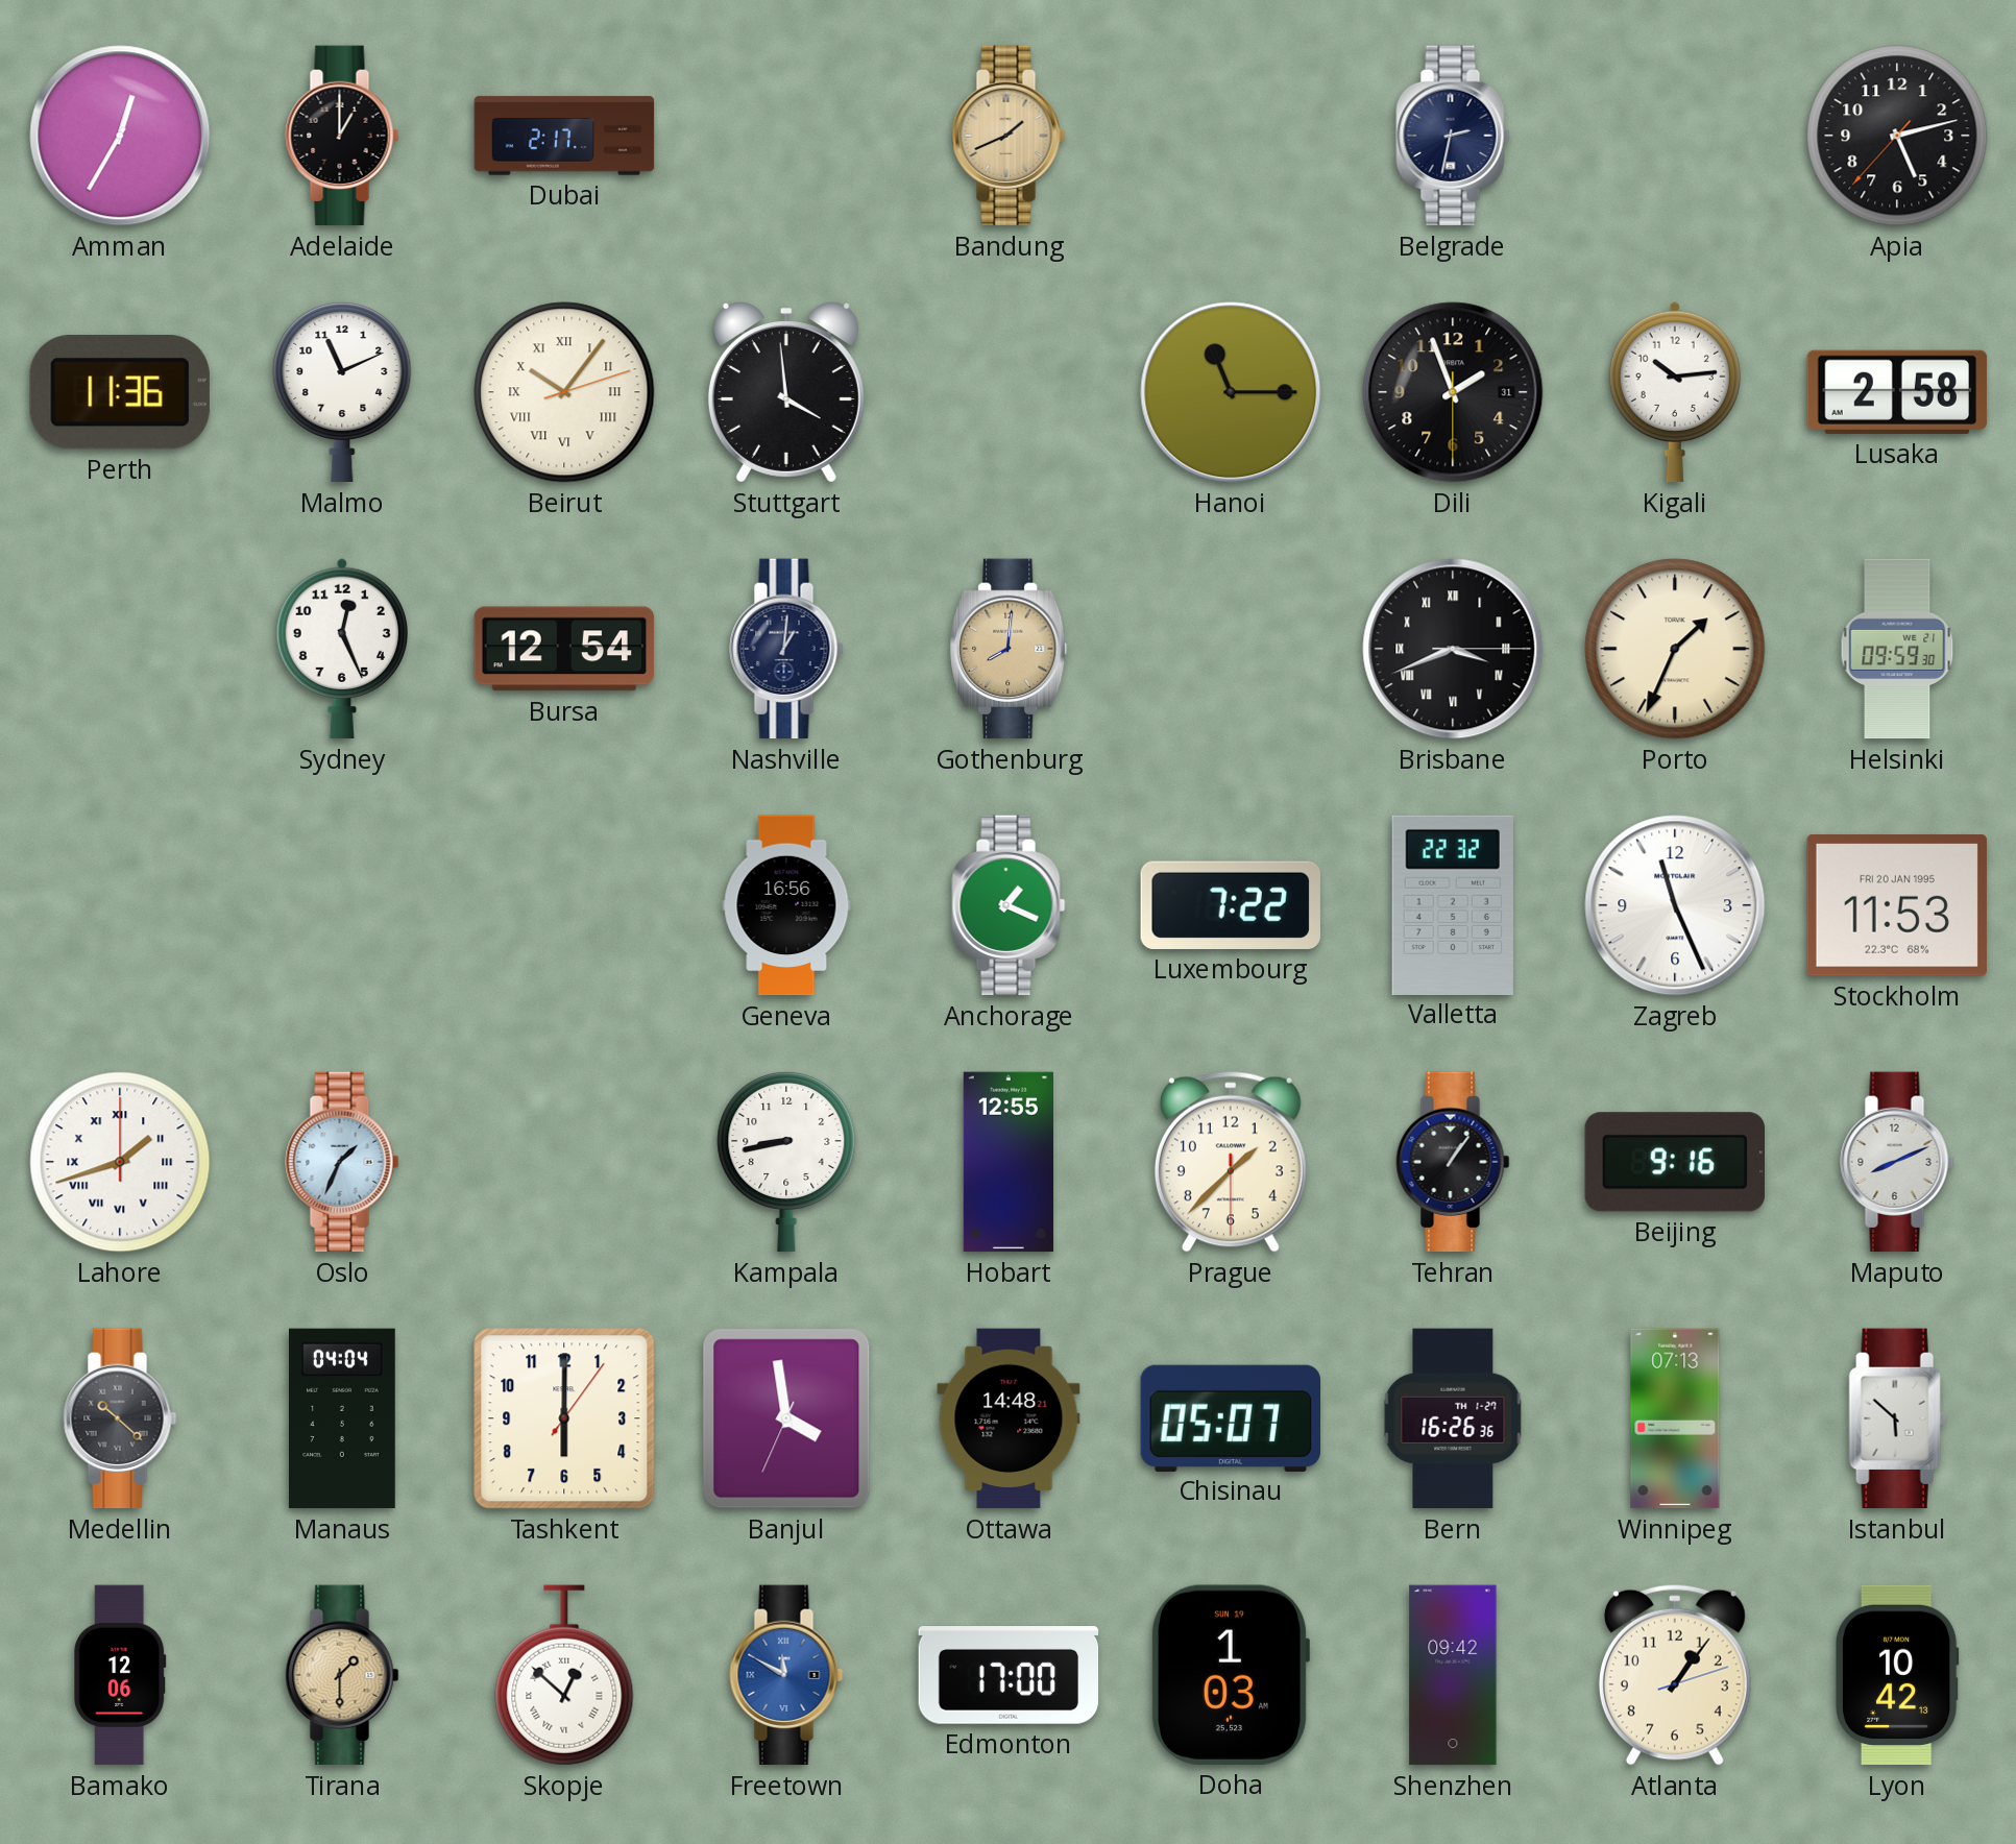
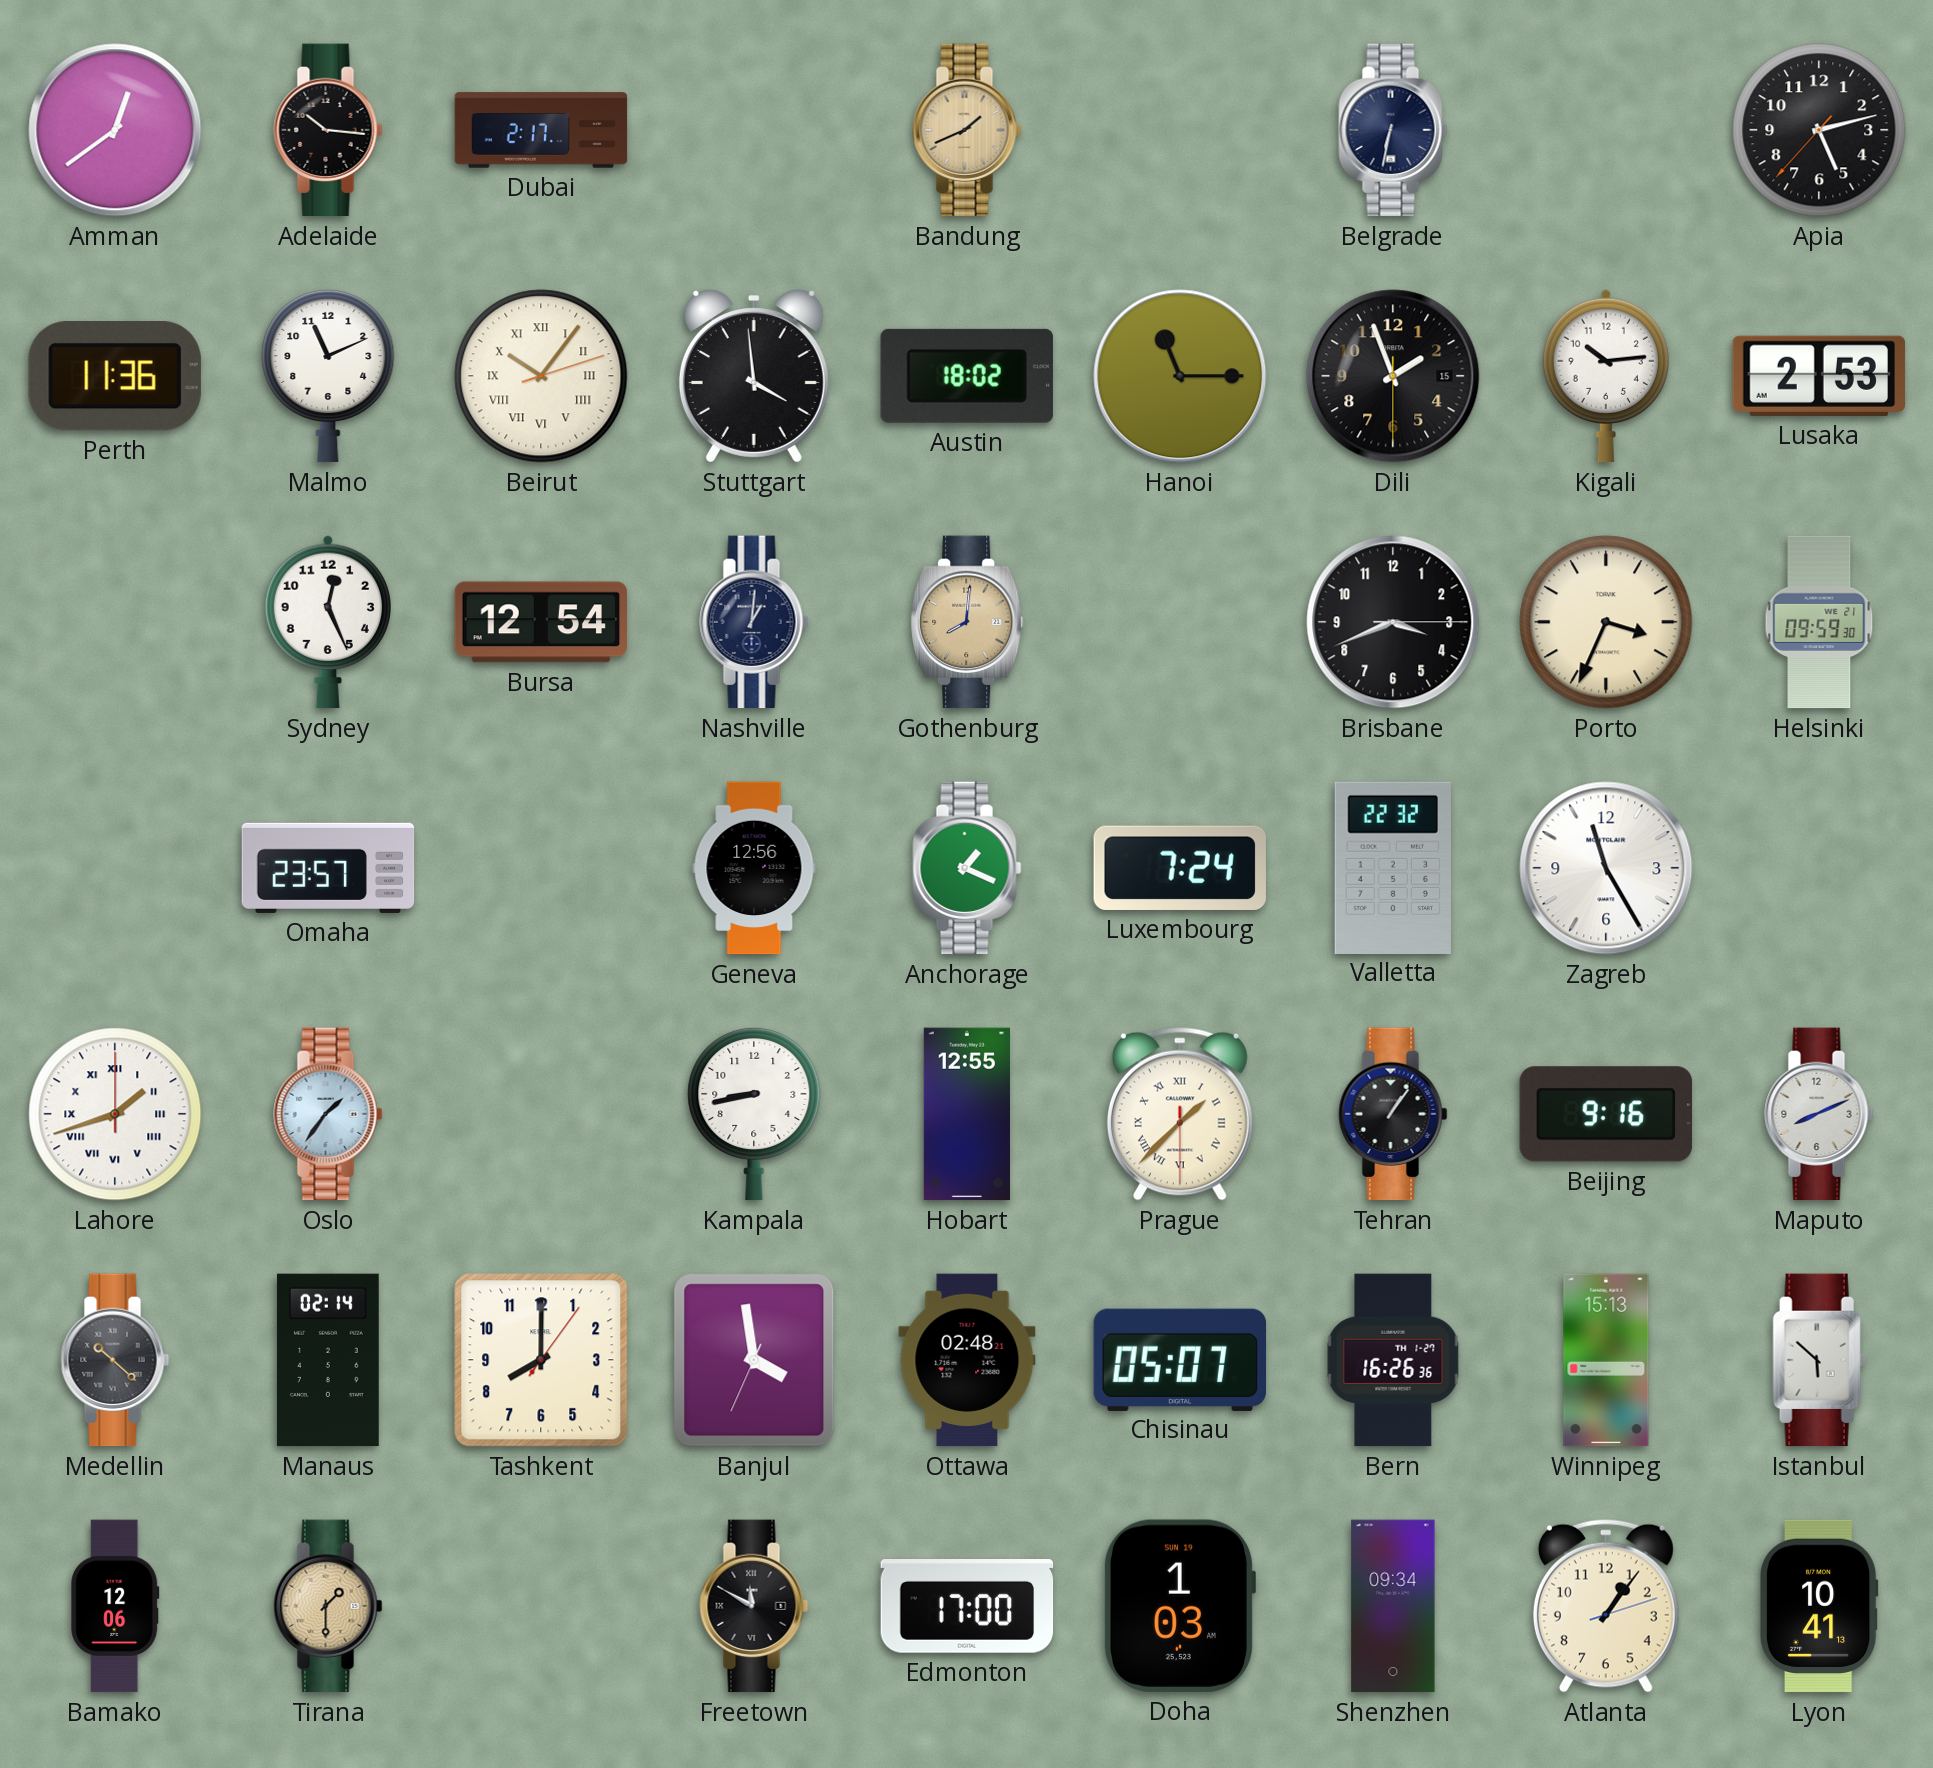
Amman: 12:35 -> 12:39
Adelaide: 1:00 -> 10:16
Belgrade: 2:32 -> 6:32
Austin: none -> 18:02
Dili date: 31 -> 15
Lusaka: 2:58 -> 2:53
Brisbane numerals: Roman -> Arabic
Porto: 1:34 -> 3:34
Omaha: none -> 23:57
Geneva: 16:56 -> 12:56
Luxembourg: 7:22 -> 7:24
Zagreb: 11:26 -> 11:25
Stockholm: 11:53 -> none
Oslo: 1:34 -> 1:36
Prague numerals: Arabic -> Roman
Manaus: 04:04 -> 02:14
Tashkent: 6:00 -> 8:00
Ottawa: 14:48 -> 02:48
Winnipeg: 07:13 -> 15:13
Skopje: 12:52 -> none
Freetown dial: blue -> black
Shenzhen: 09:42 -> 09:34
Lyon: 10:42 -> 10:41
